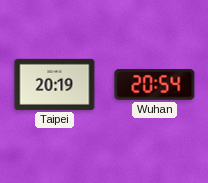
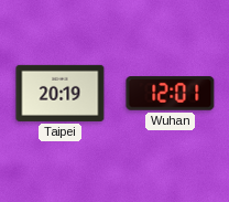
Wuhan: 20:54 -> 12:01
